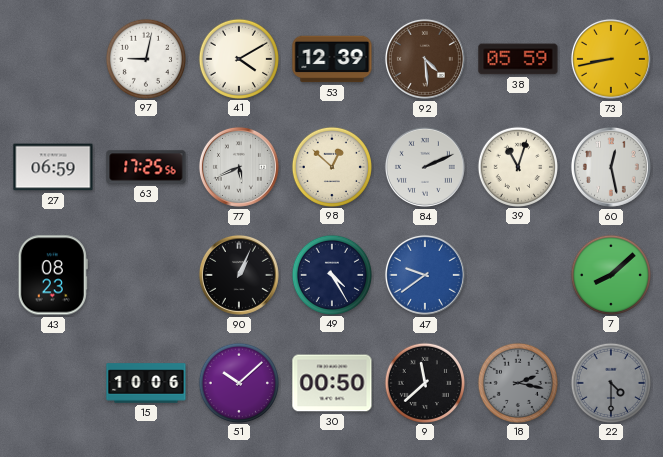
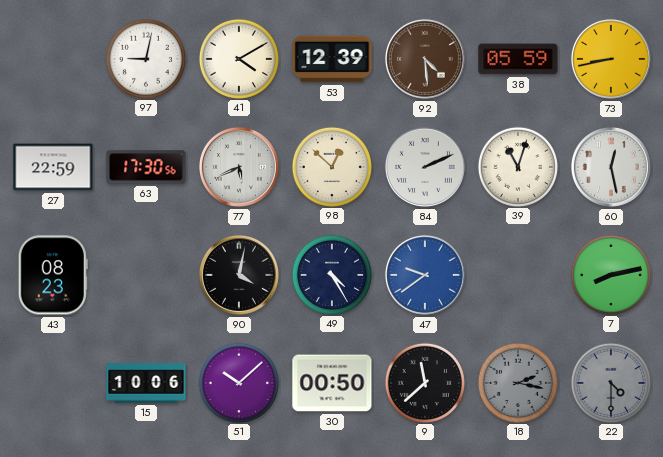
27: 06:59 -> 22:59
63: 17:25 -> 17:30
90: 1:04 -> 4:02
7: 8:08 -> 8:13
